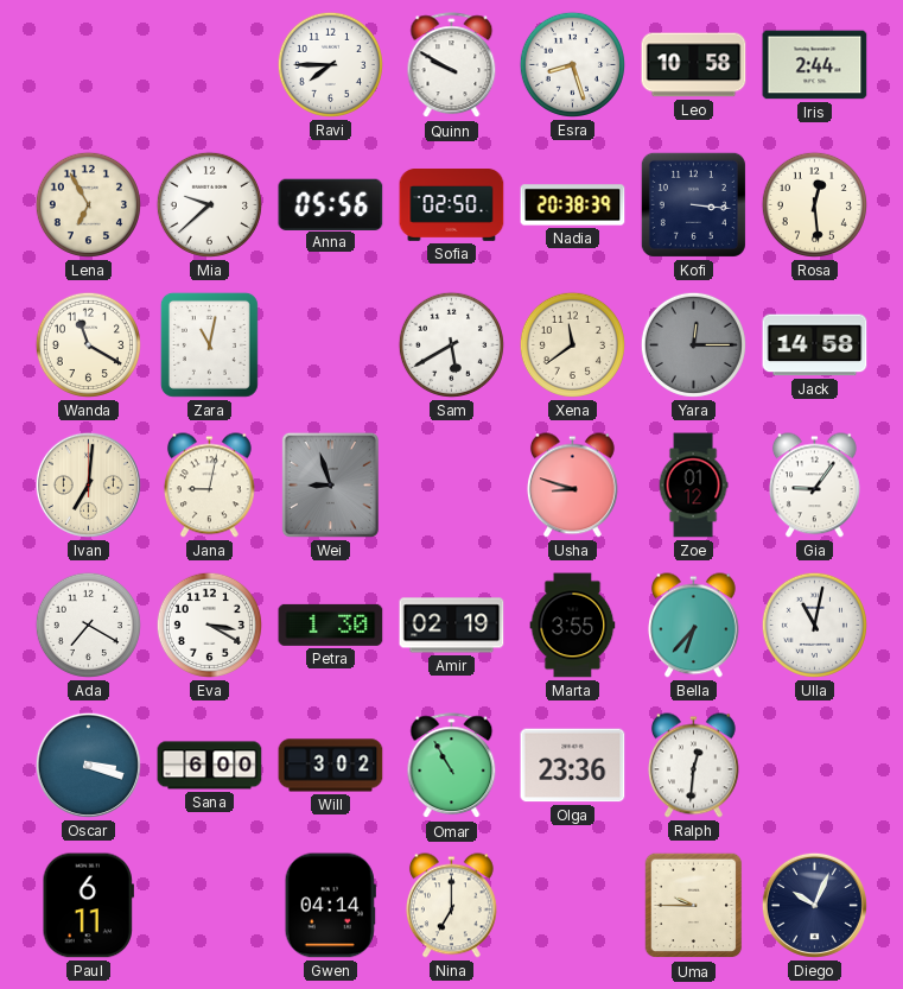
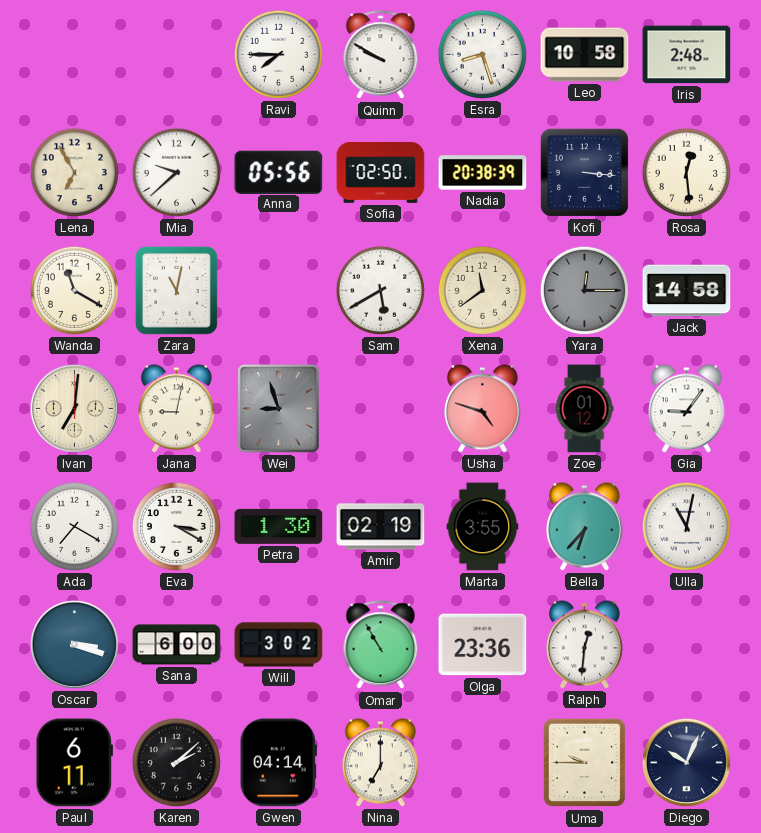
Iris: 2:44 -> 2:48
Usha: 8:48 -> 4:48
Karen: none -> 2:08
